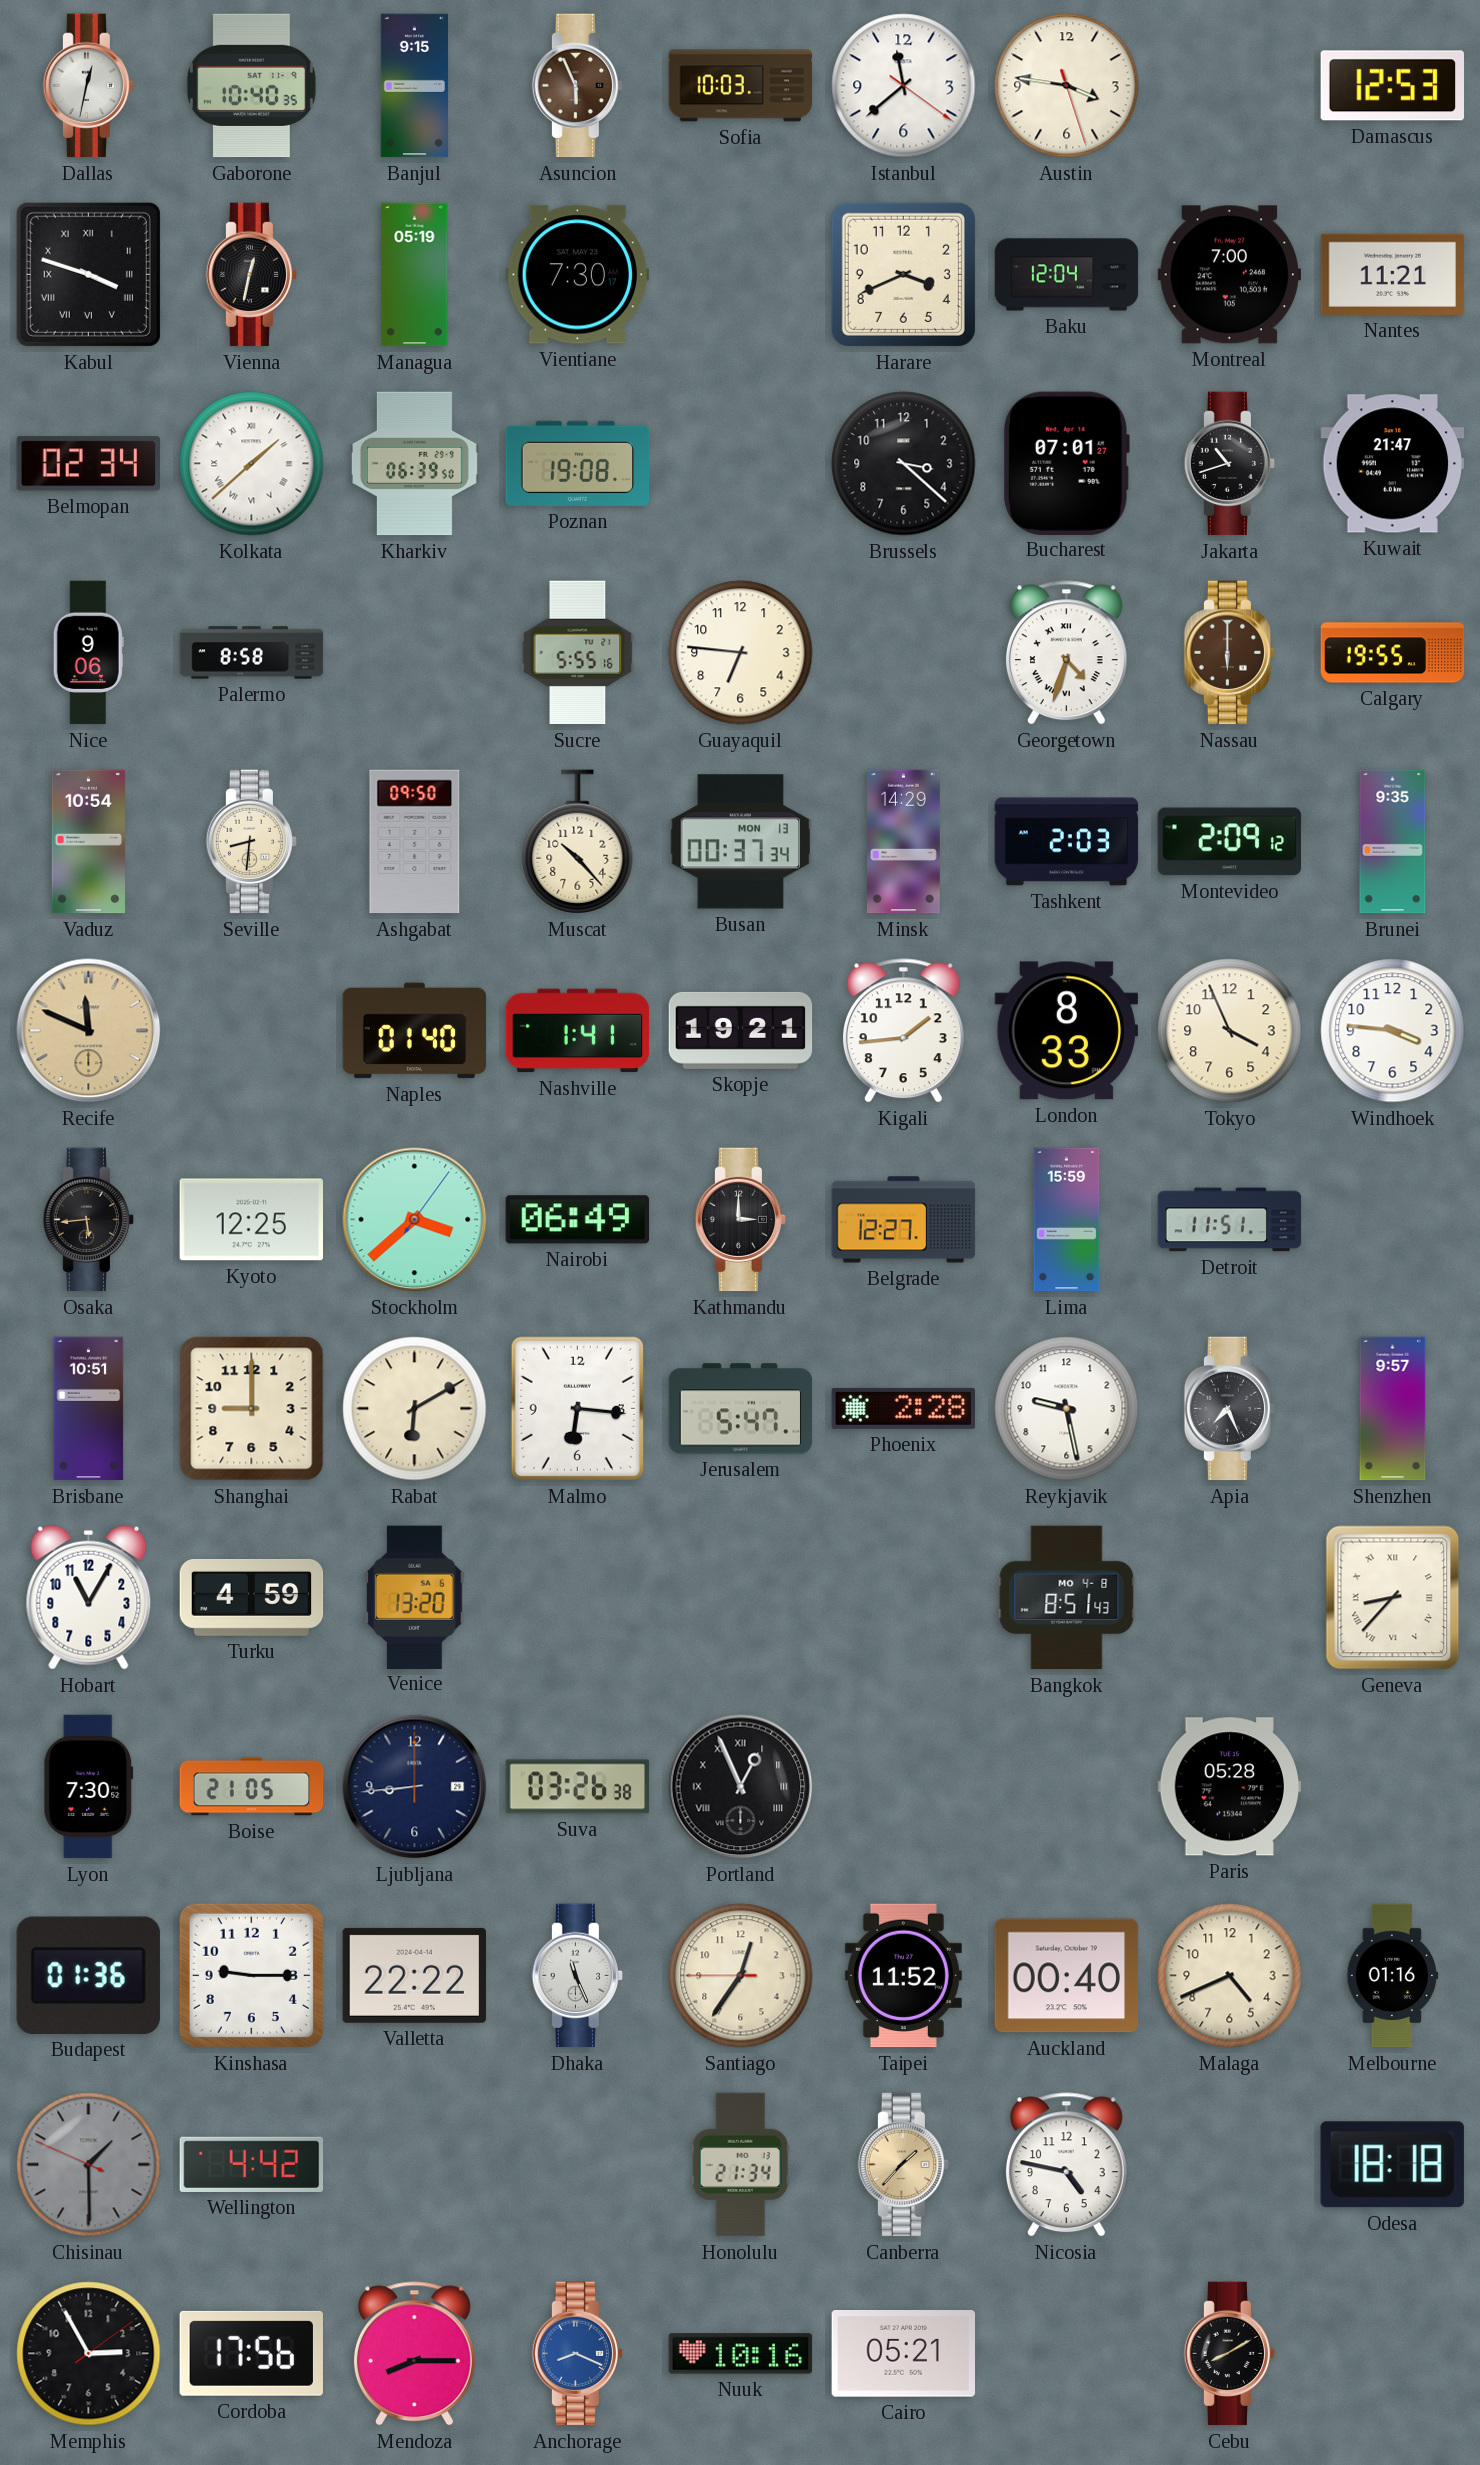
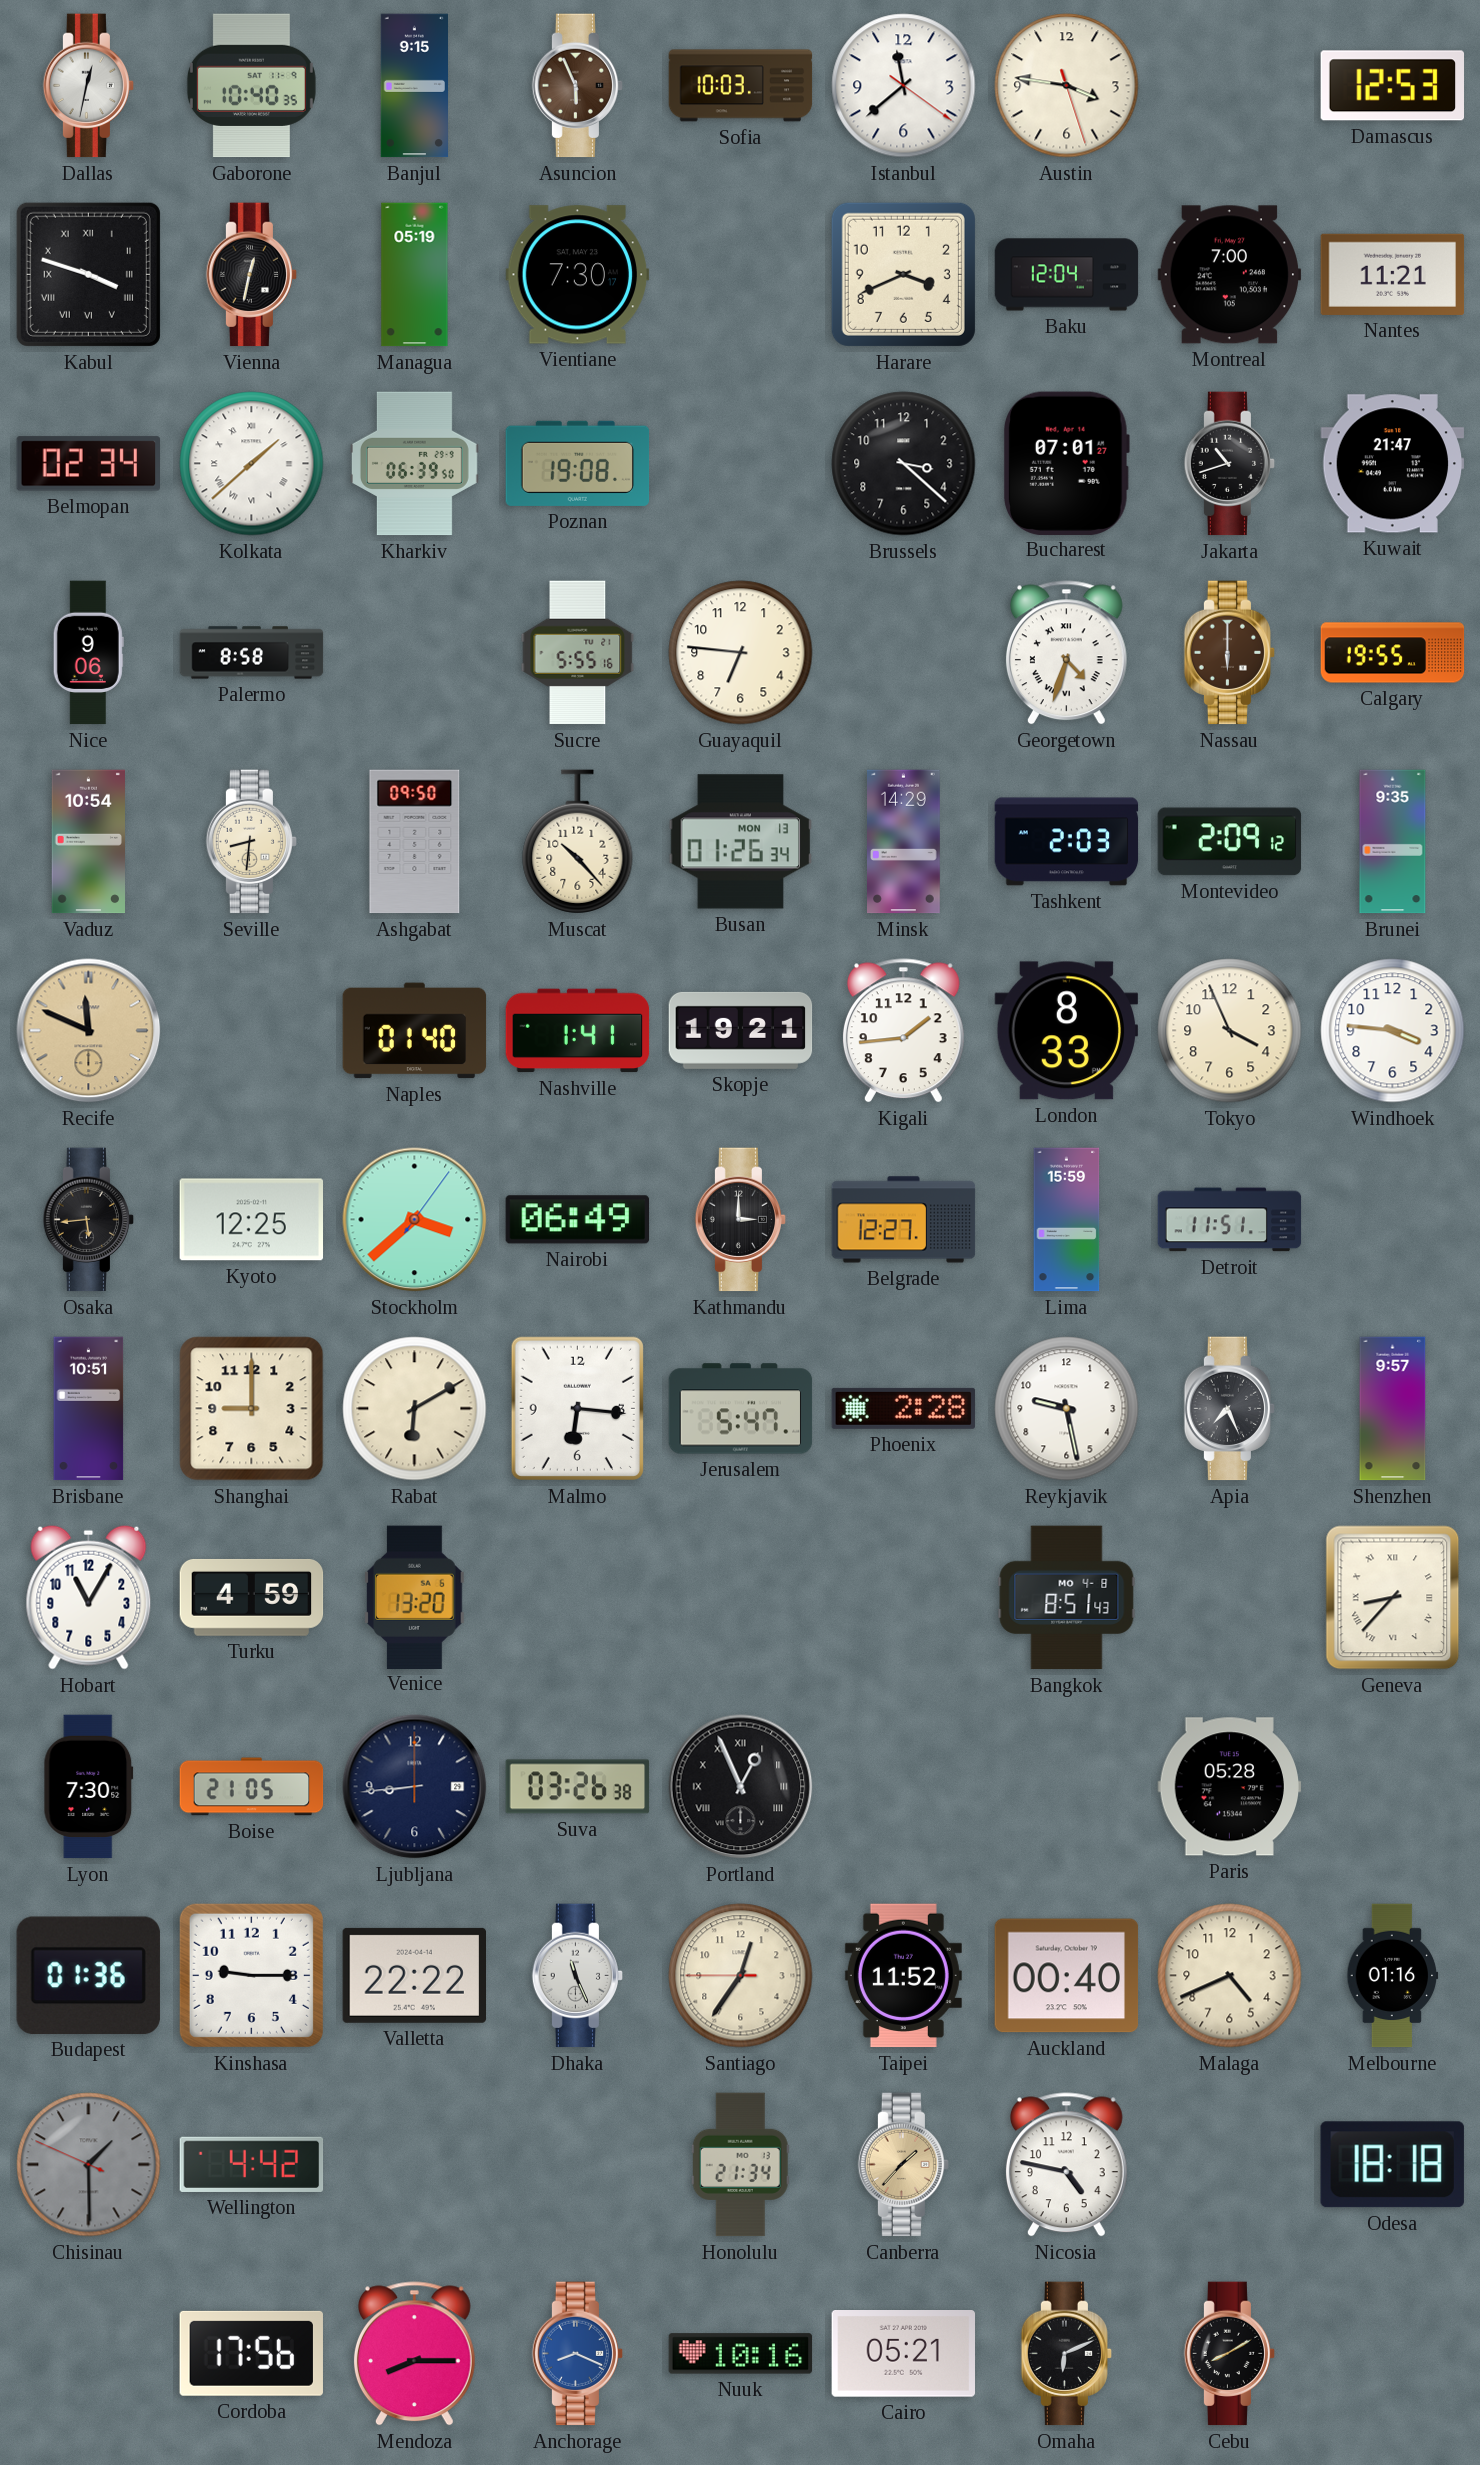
Busan: 00:37 -> 01:26
Memphis: 2:55 -> none
Omaha: none -> 6:11
